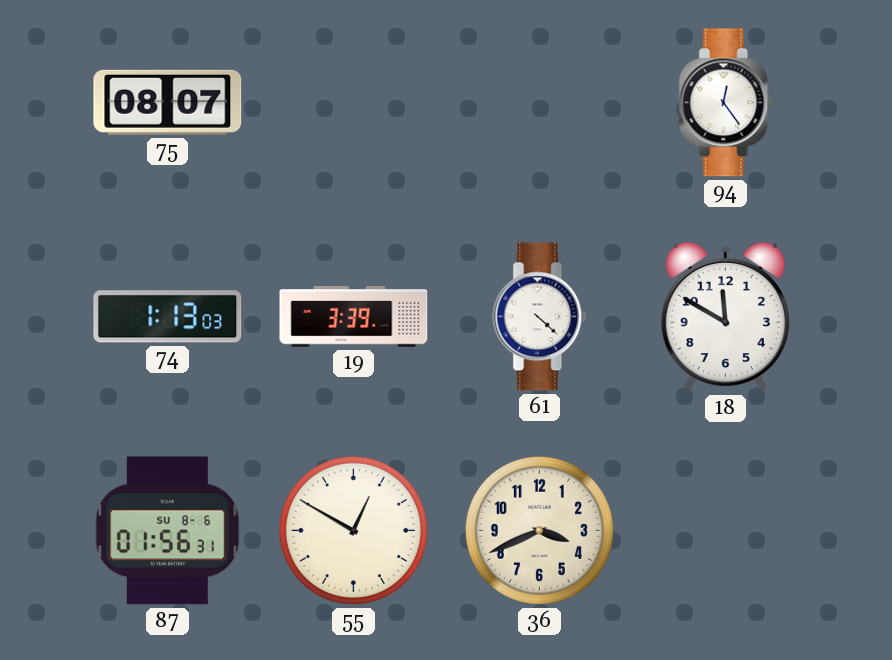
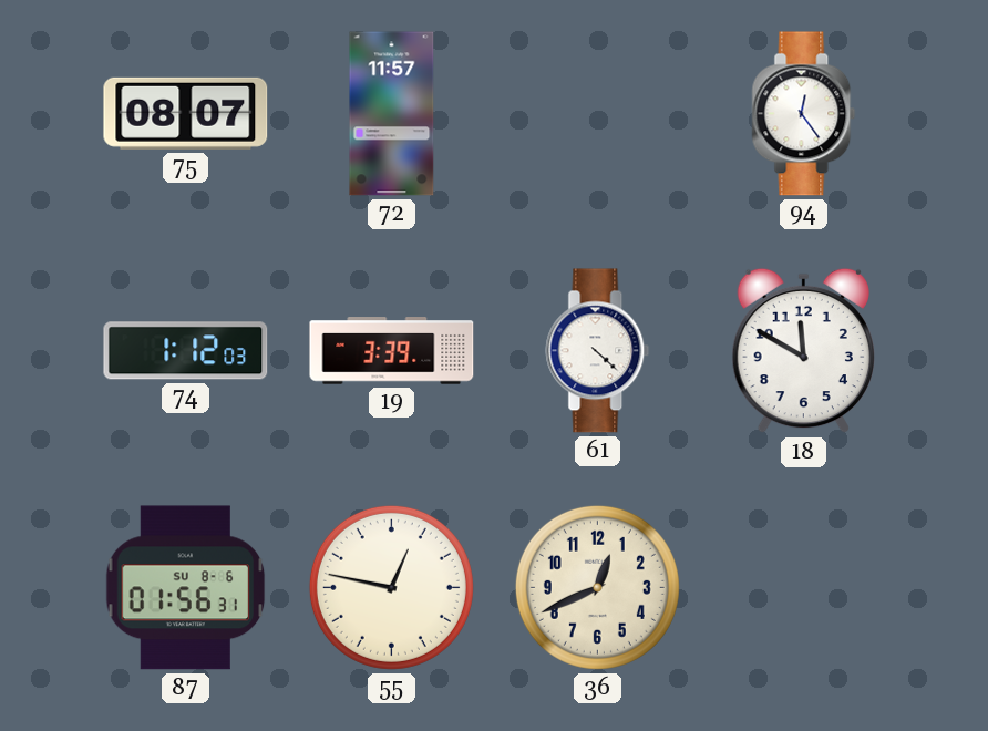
72: none -> 11:57
74: 1:13 -> 1:12
55: 12:50 -> 12:47
36: 3:41 -> 12:41
